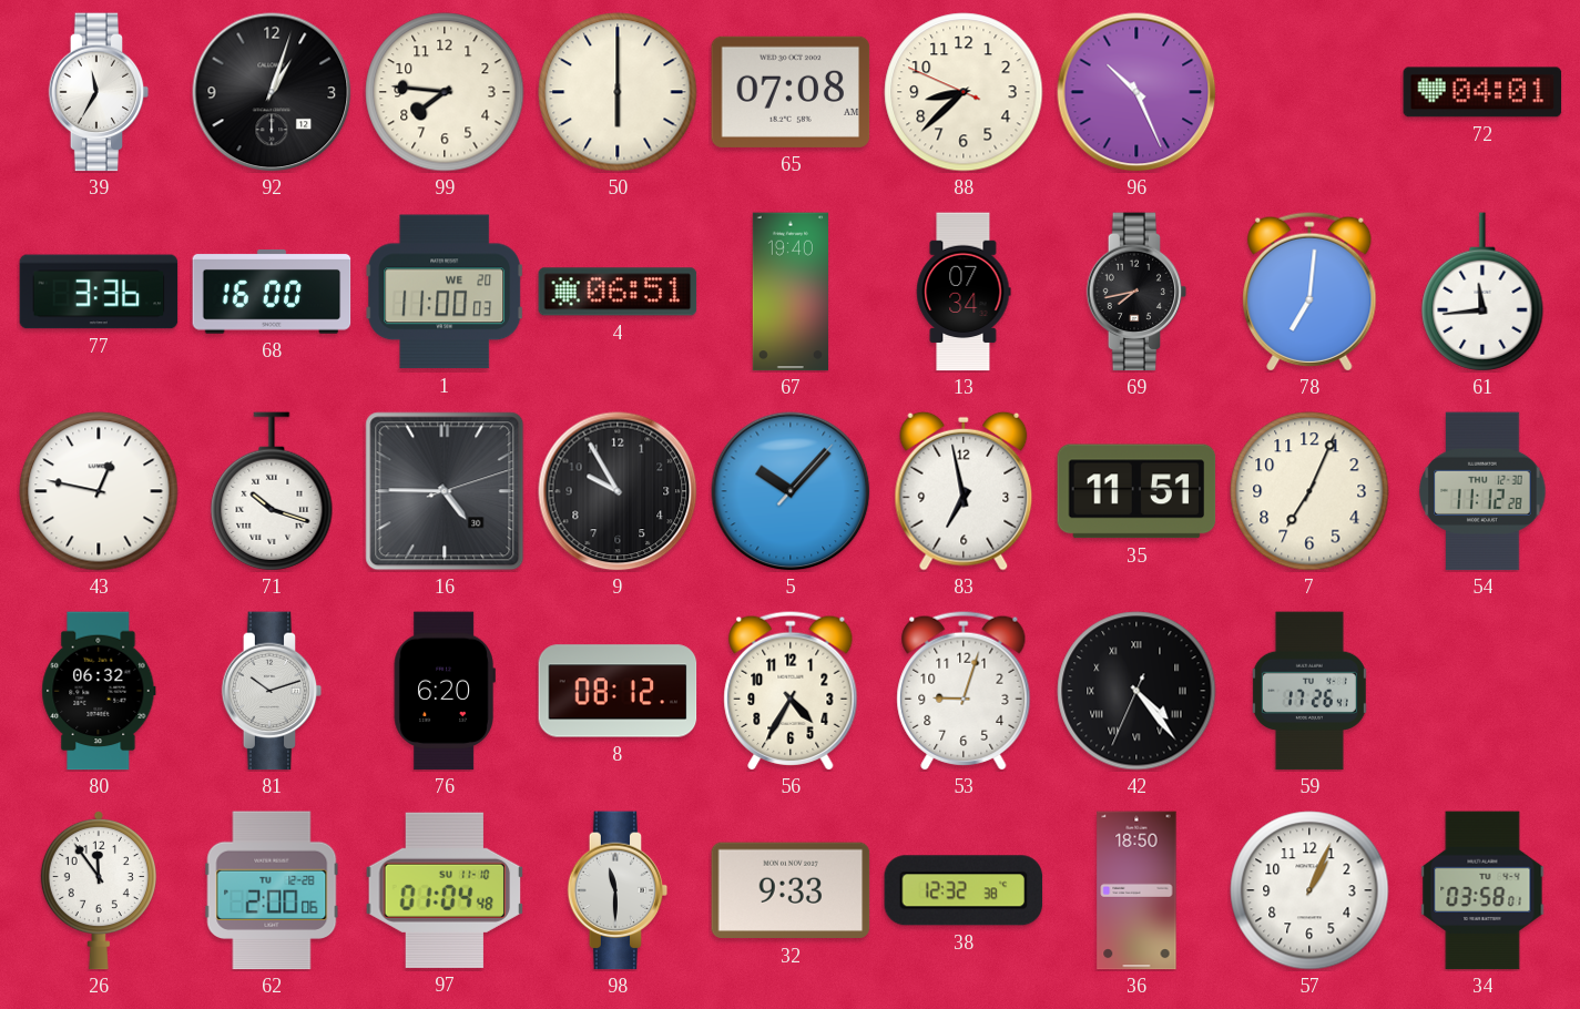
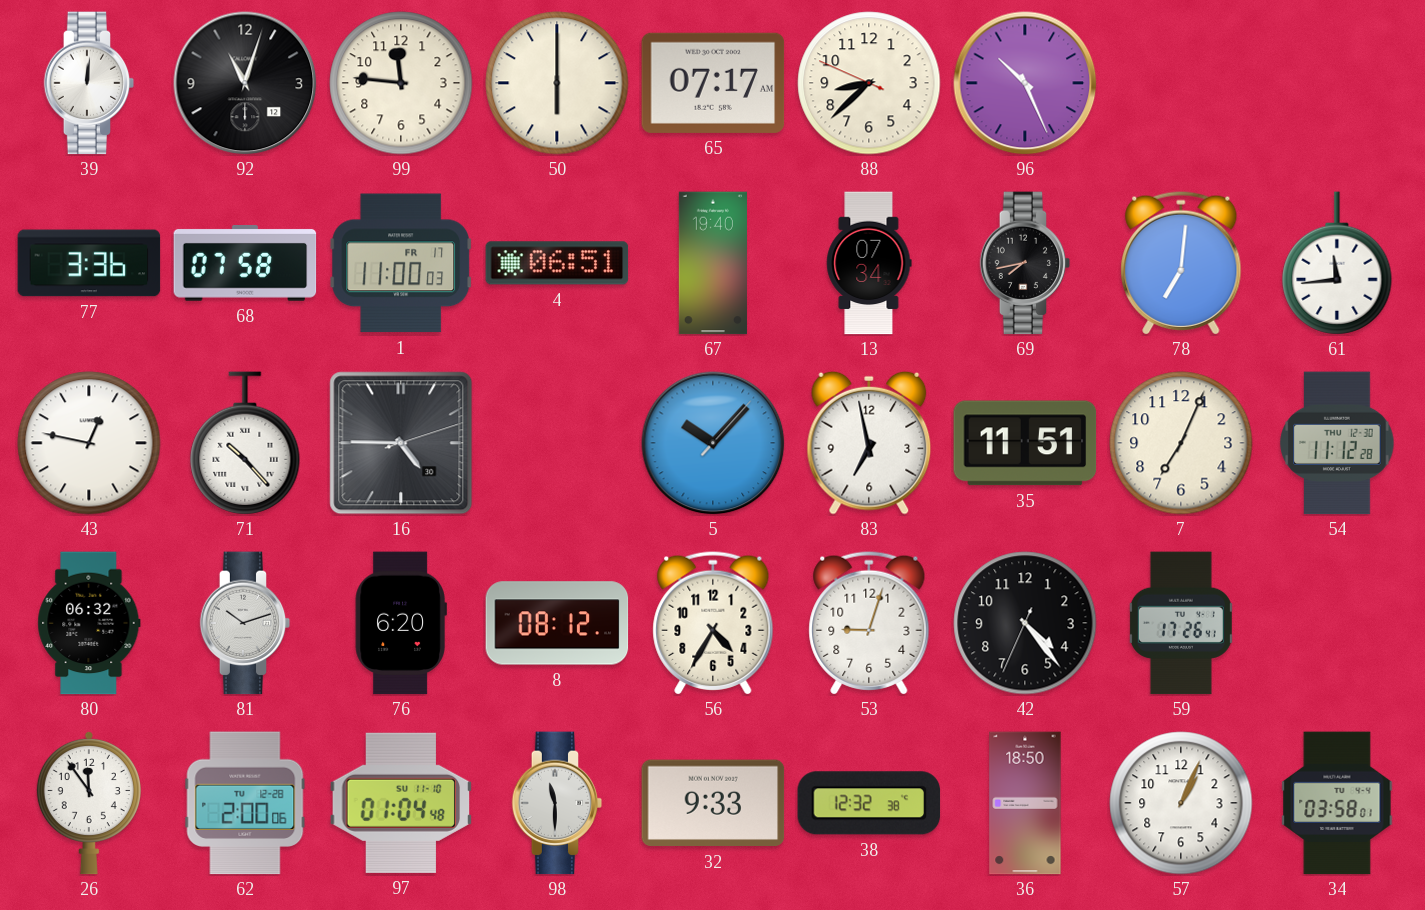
39: 11:35 -> 12:01
92: 1:03 -> 11:03
99: 7:46 -> 11:46
65: 07:08 -> 07:17
72: 04:01 -> none
68: 16:00 -> 07:58
1 date: WE 20 -> FR 17
71: 10:18 -> 10:23
9: 9:55 -> none
42 numerals: Roman -> Arabic
